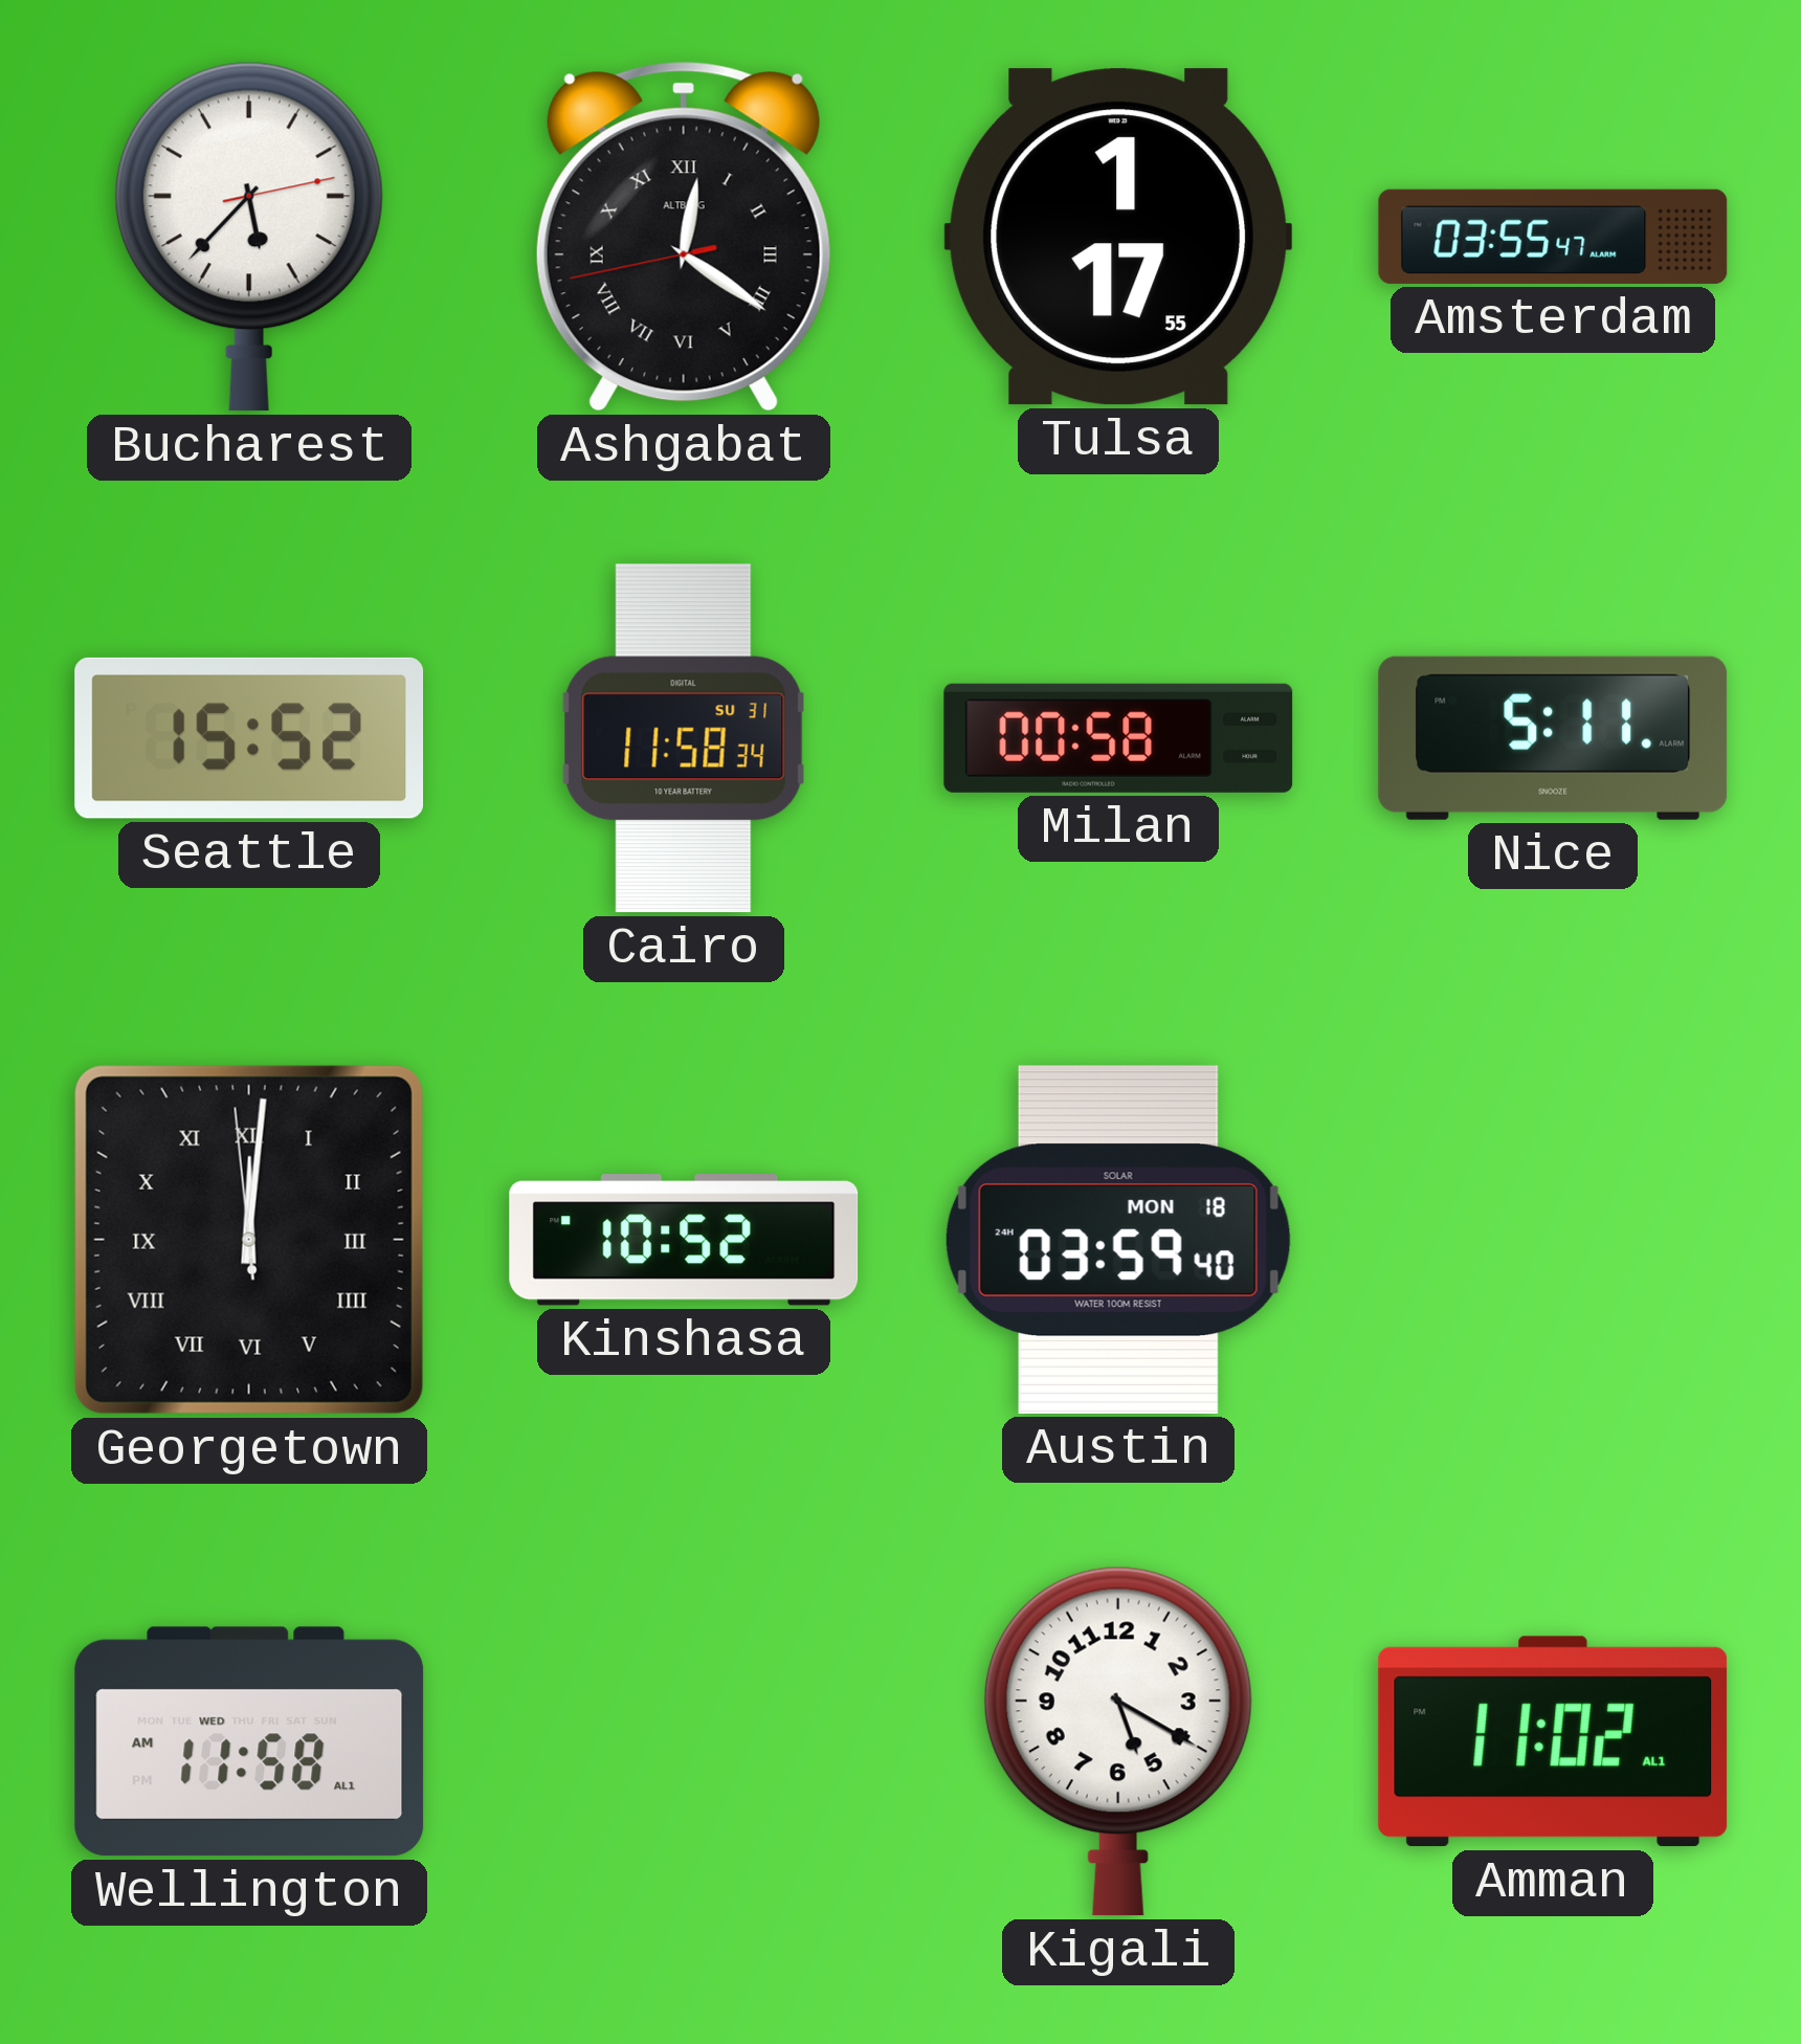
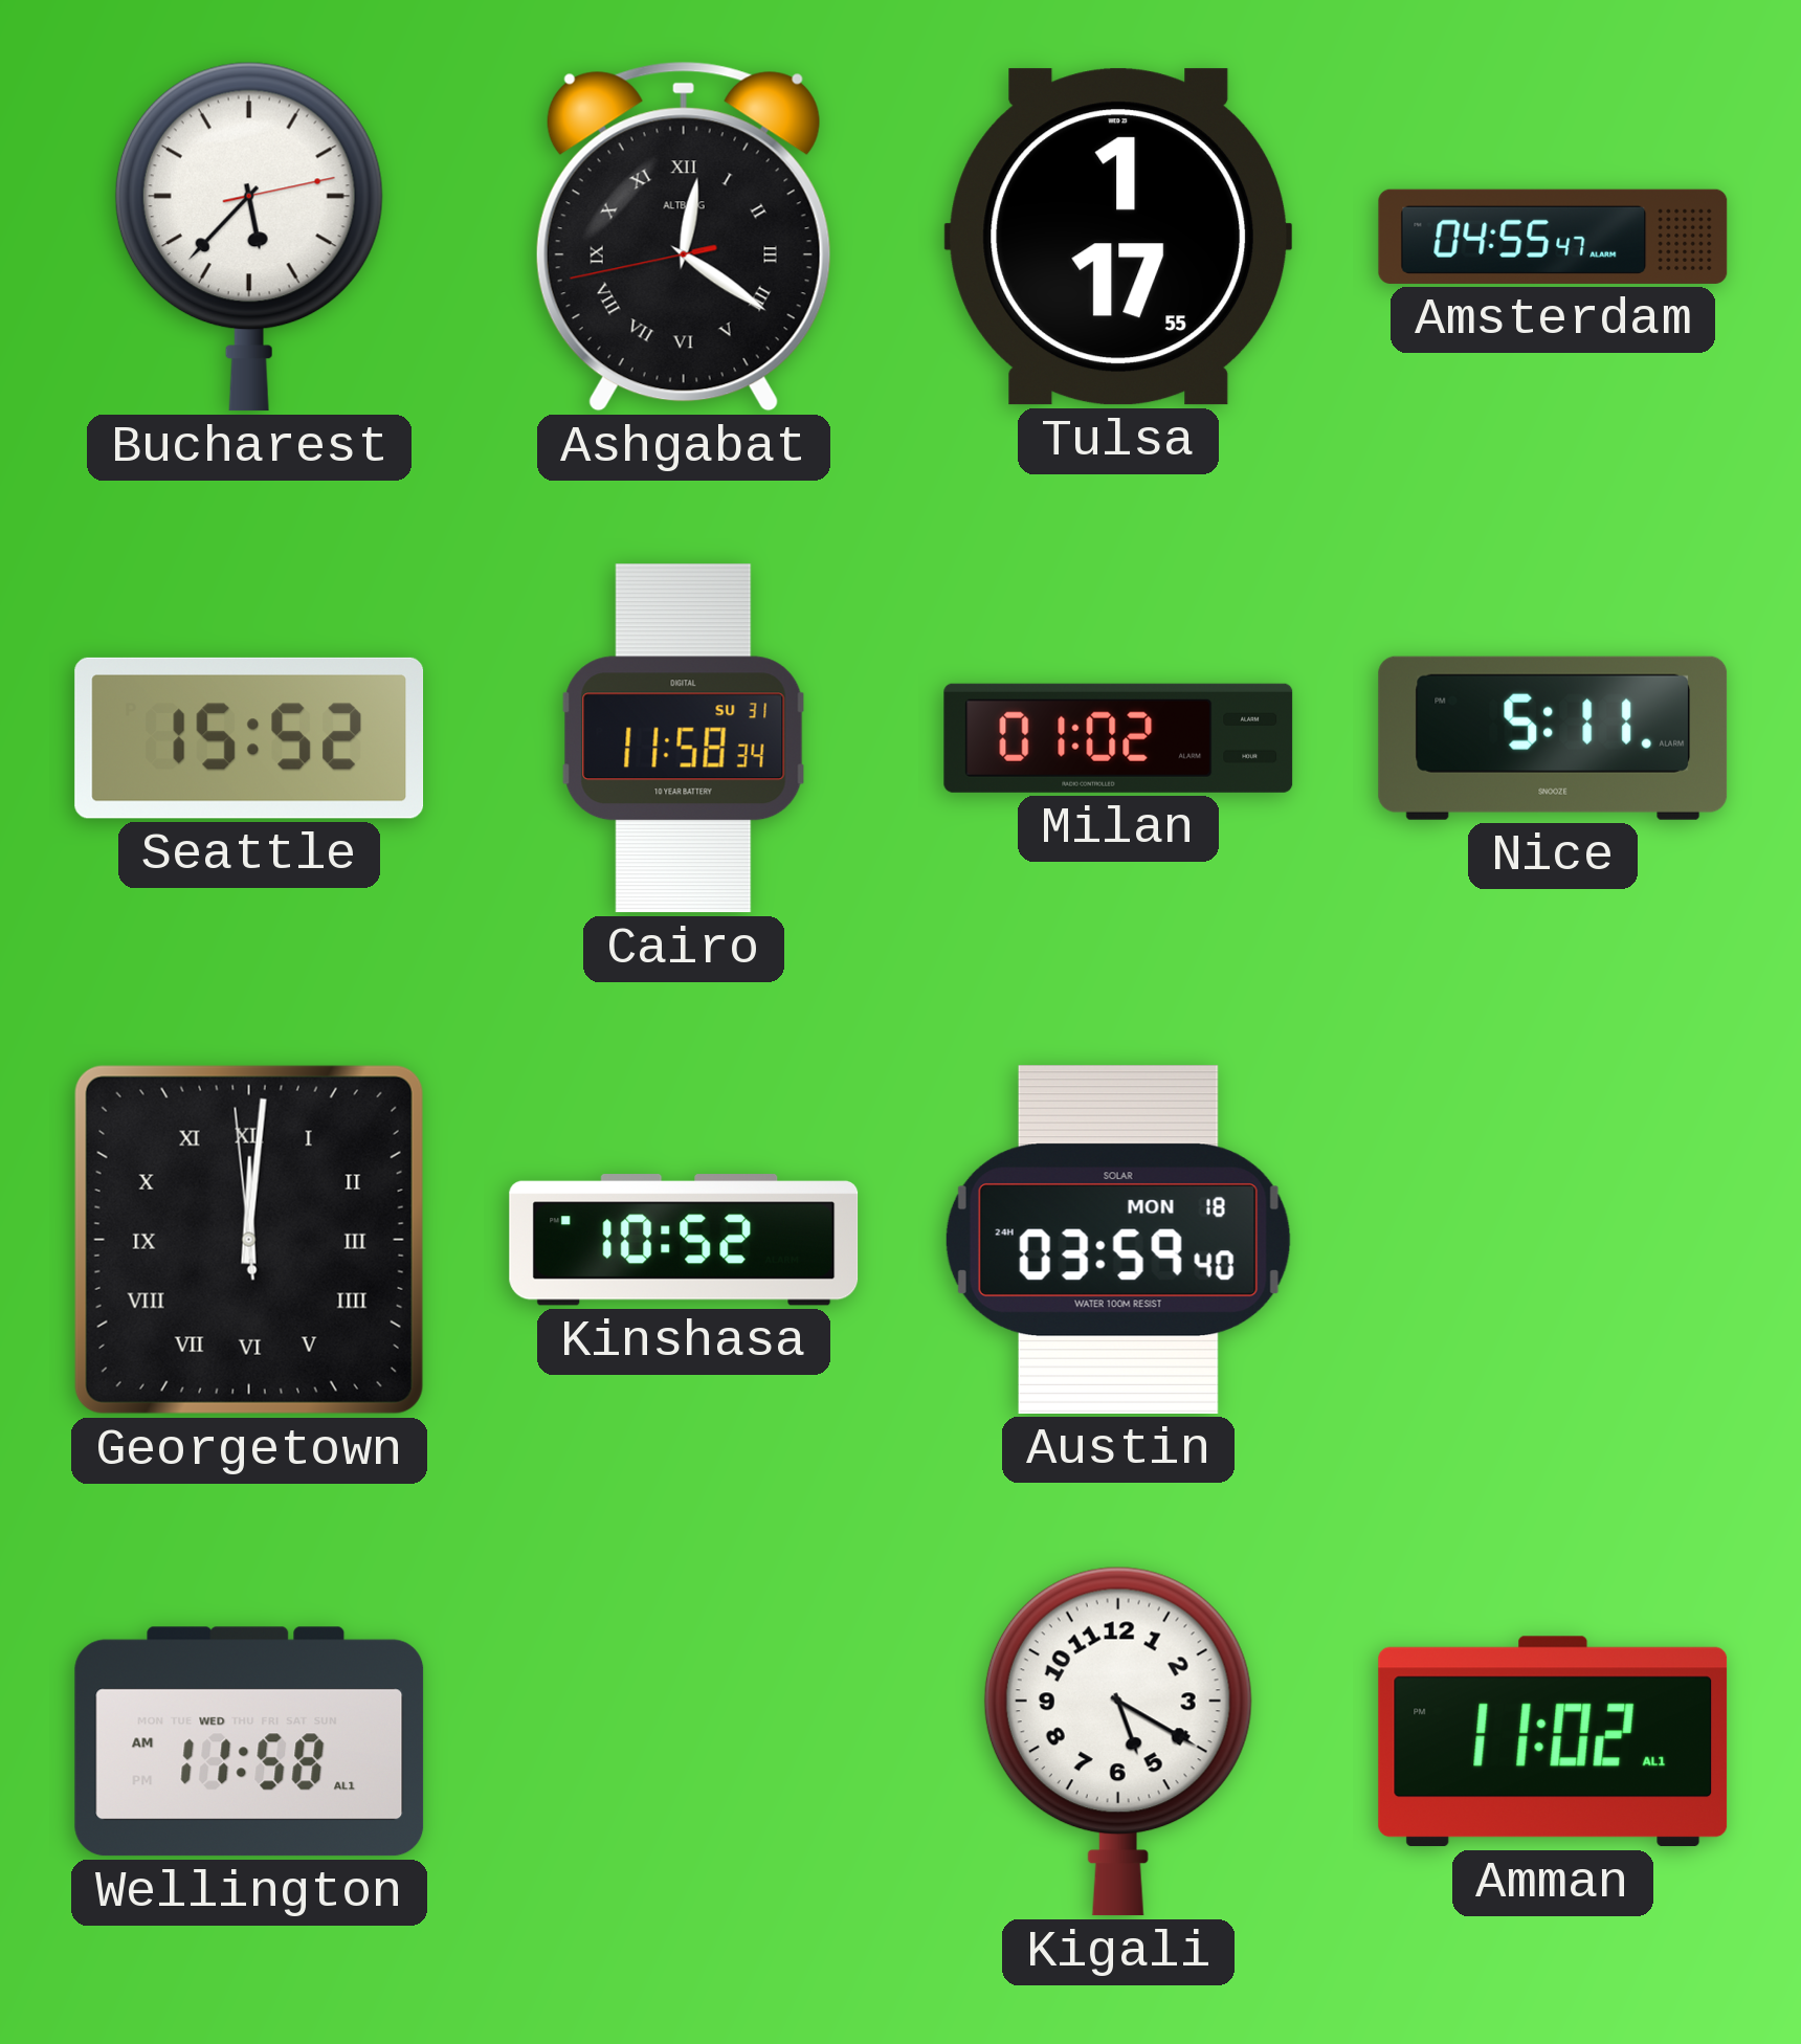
Amsterdam: 03:55 -> 04:55
Milan: 00:58 -> 01:02
